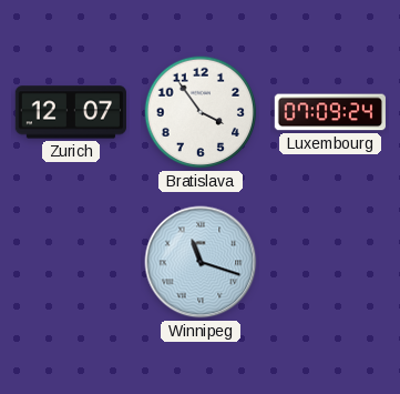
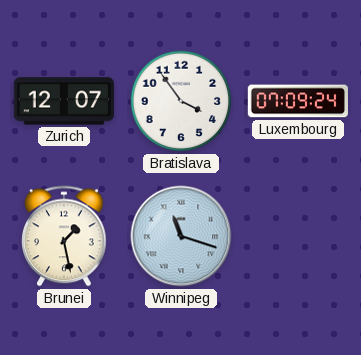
Brunei: none -> 1:28
